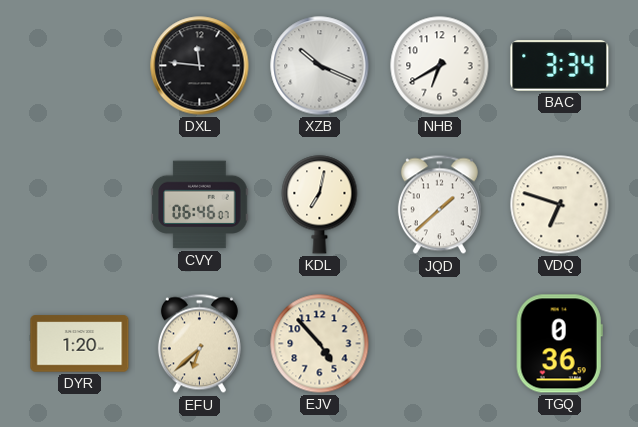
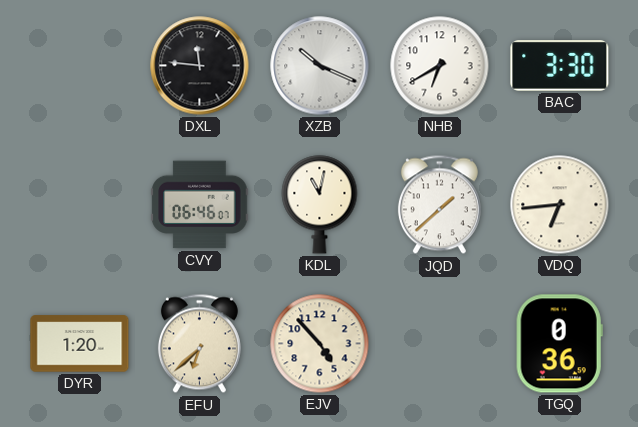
BAC: 3:34 -> 3:30
KDL: 7:02 -> 11:02
VDQ: 6:48 -> 6:44
